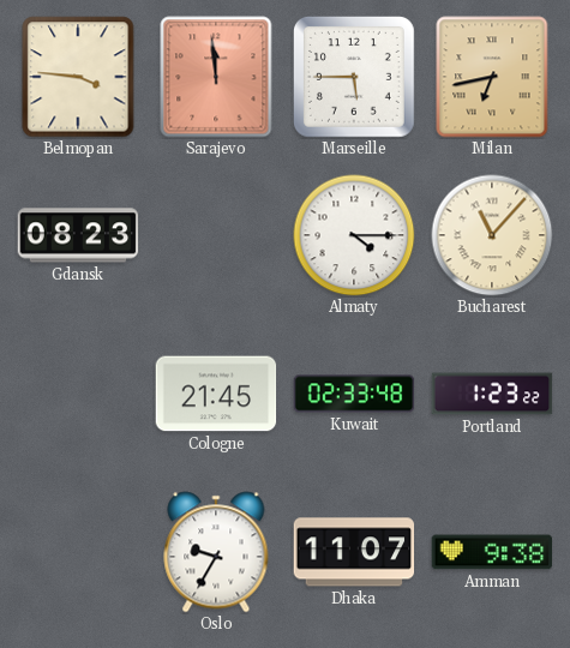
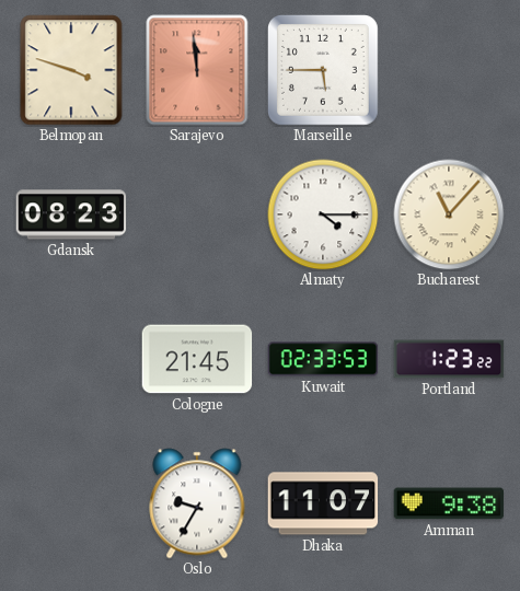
Belmopan: 3:46 -> 3:48
Milan: 6:43 -> none
Kuwait: 02:33:48 -> 02:33:53
